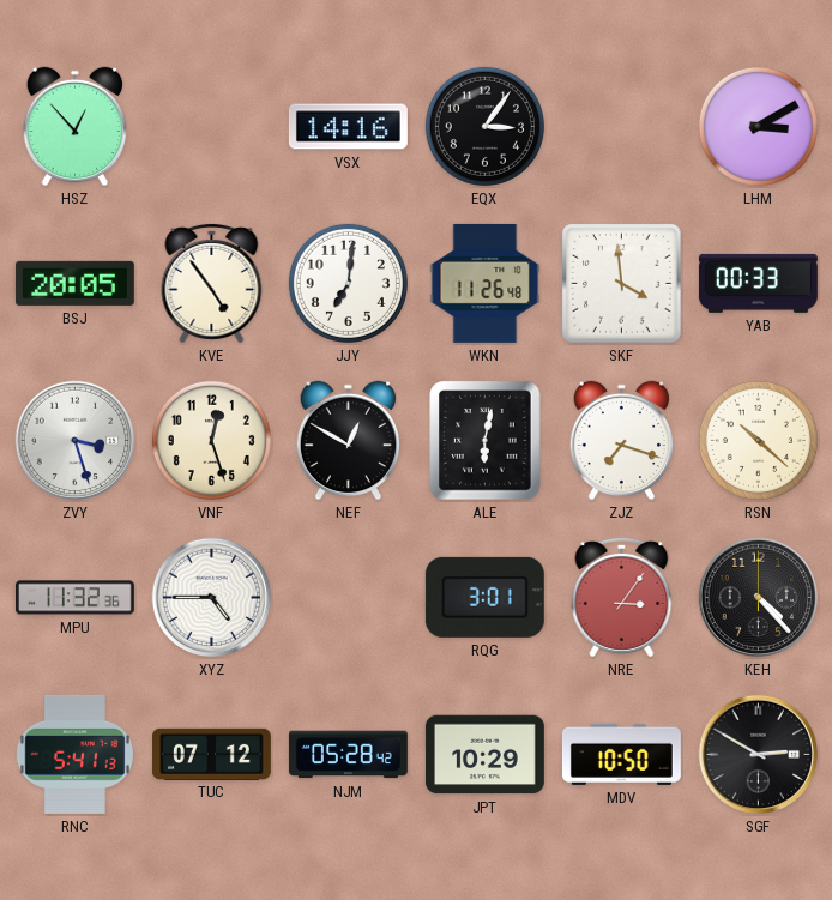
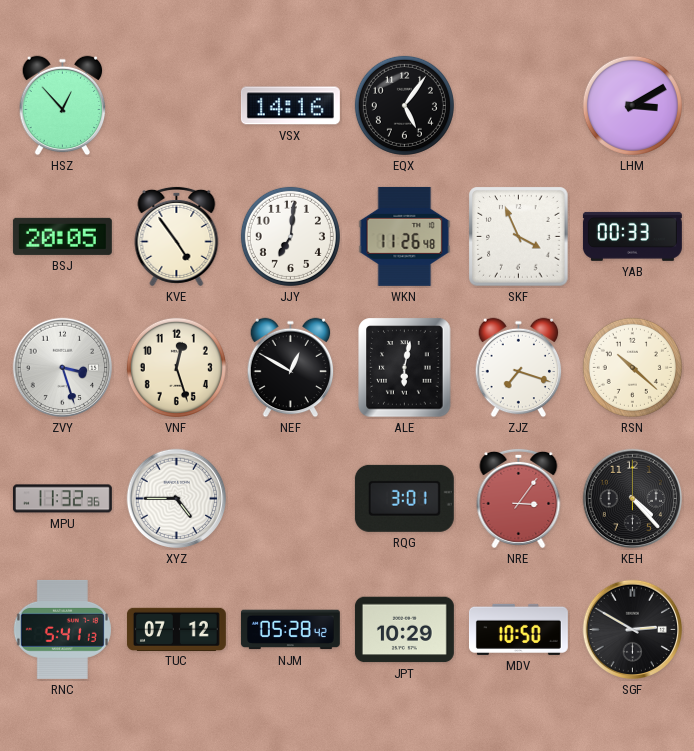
EQX: 3:06 -> 5:06
SKF: 3:59 -> 3:56
